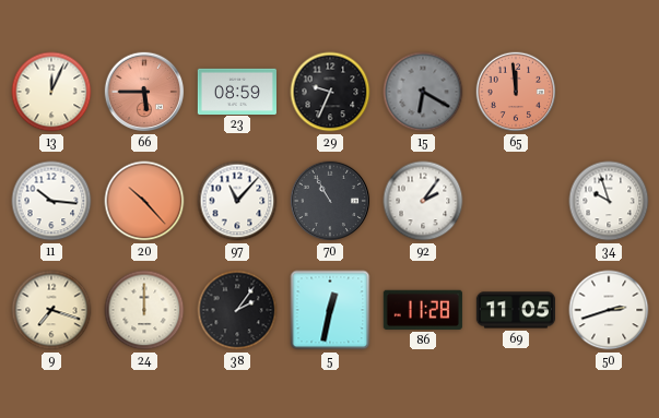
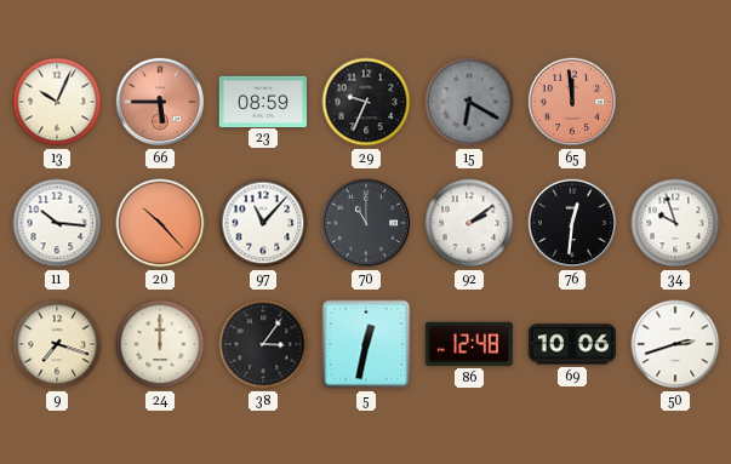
13: 12:04 -> 10:04
70: 10:55 -> 11:00
92: 2:06 -> 2:09
76: none -> 12:31
38: 2:06 -> 3:06
86: 11:28 -> 12:48
69: 11:05 -> 10:06
